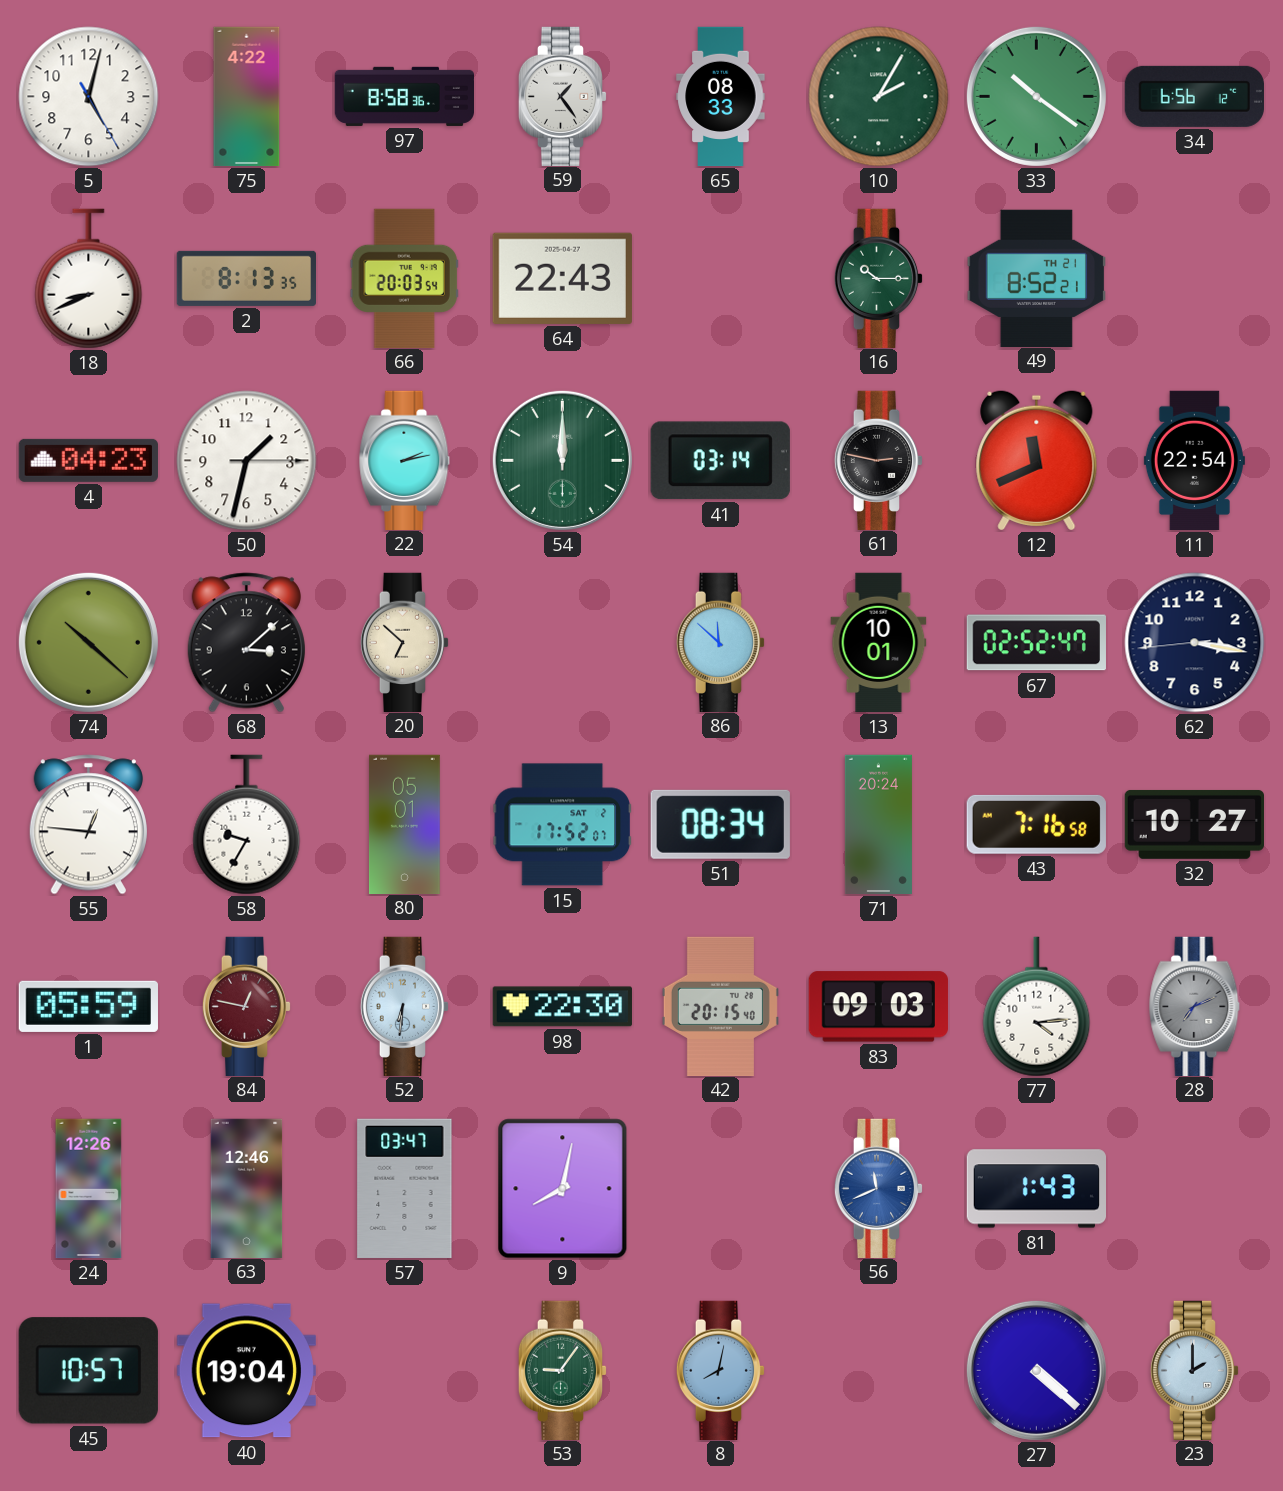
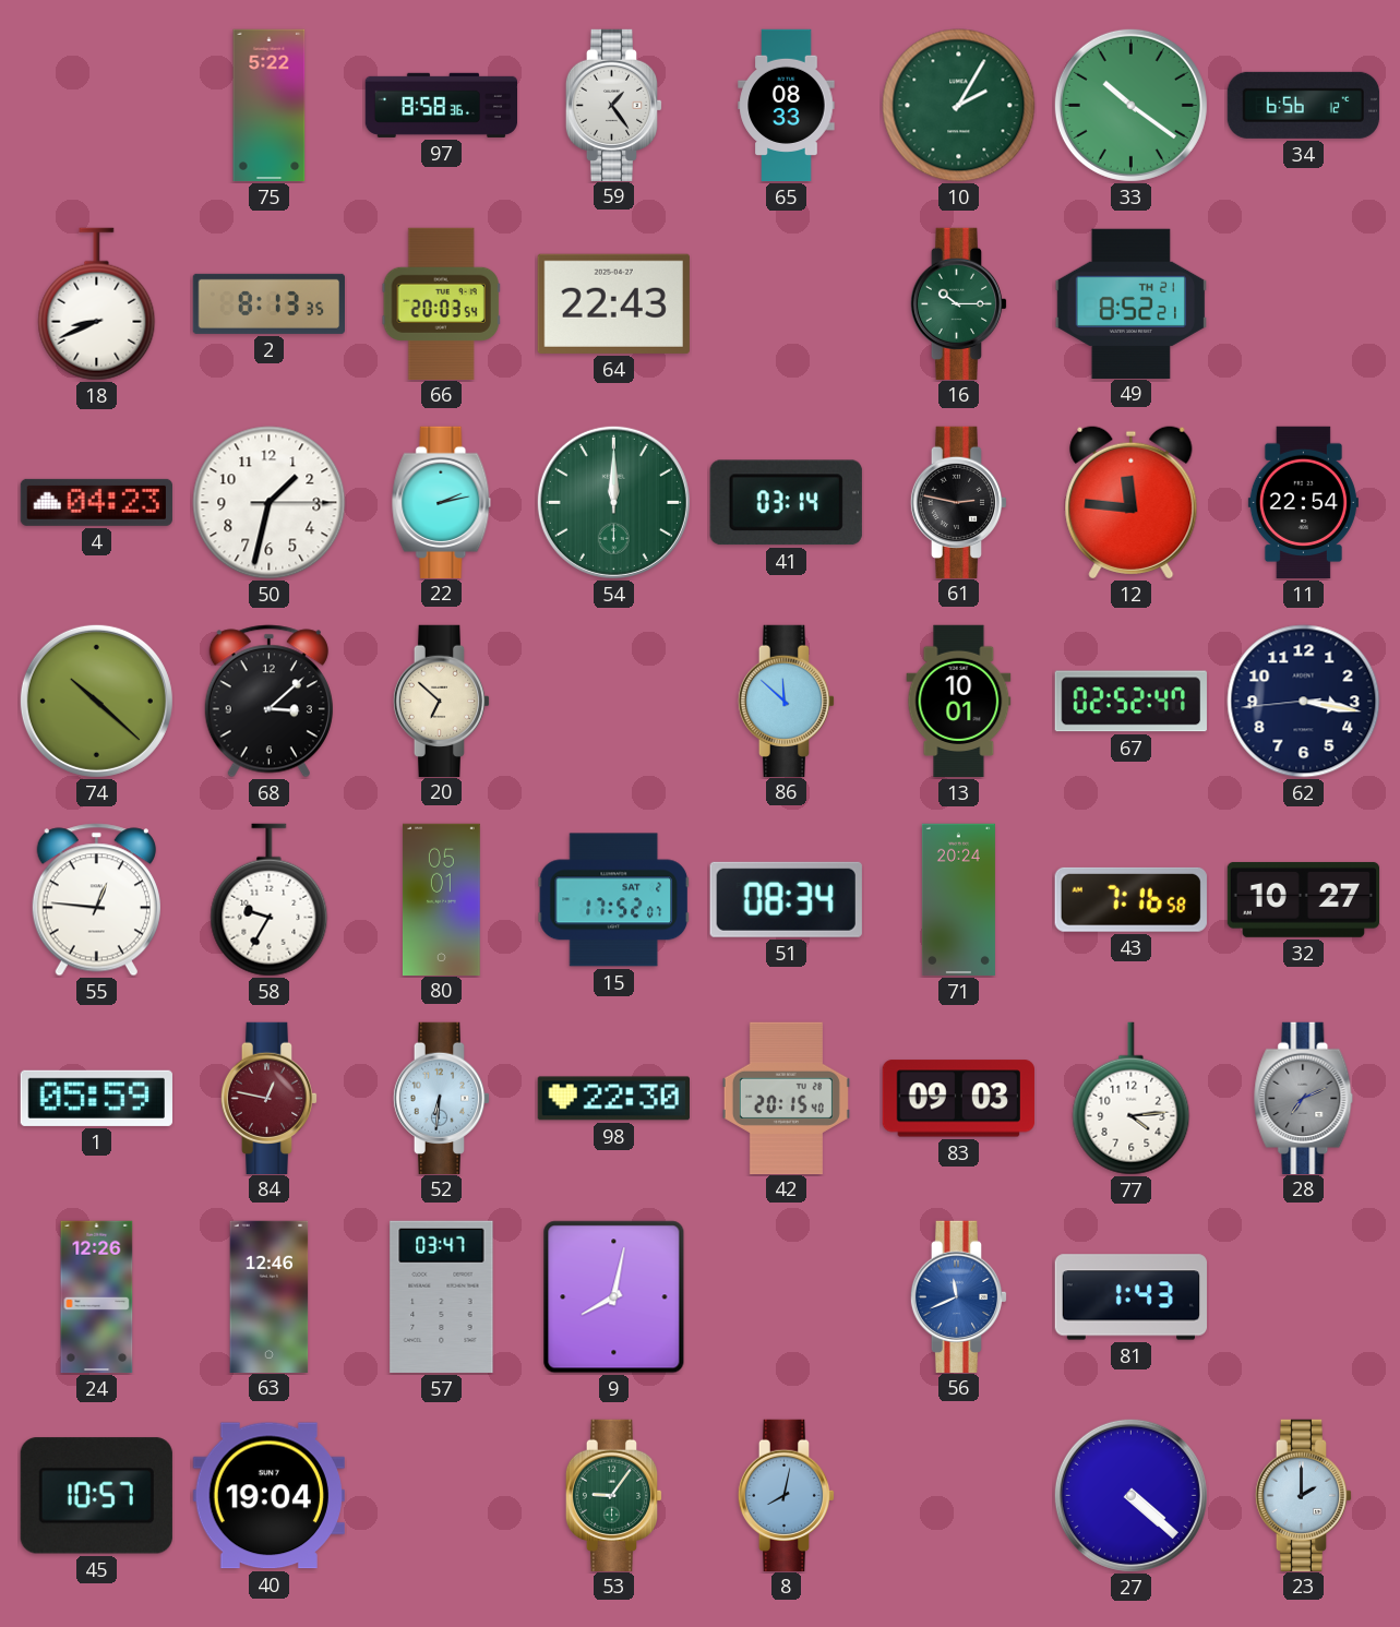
5: 5:02 -> none
75: 4:22 -> 5:22
12: 11:41 -> 11:46
